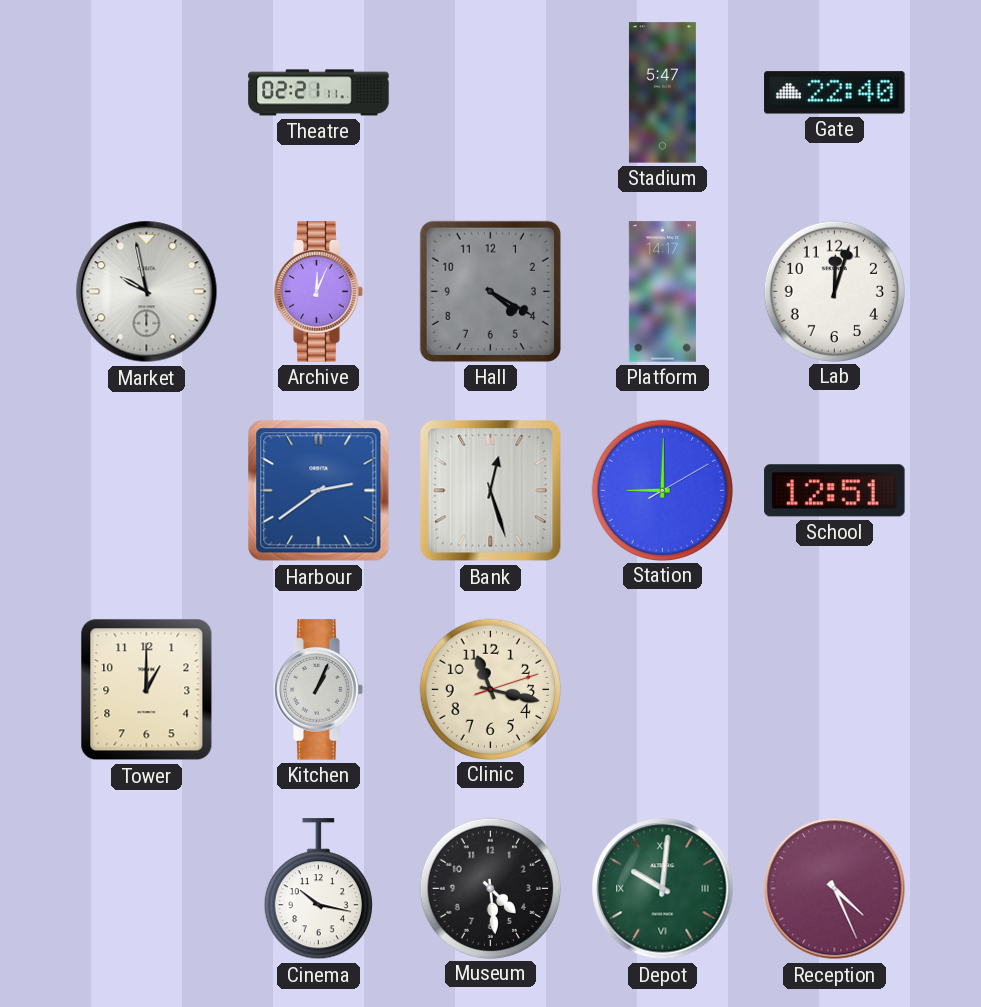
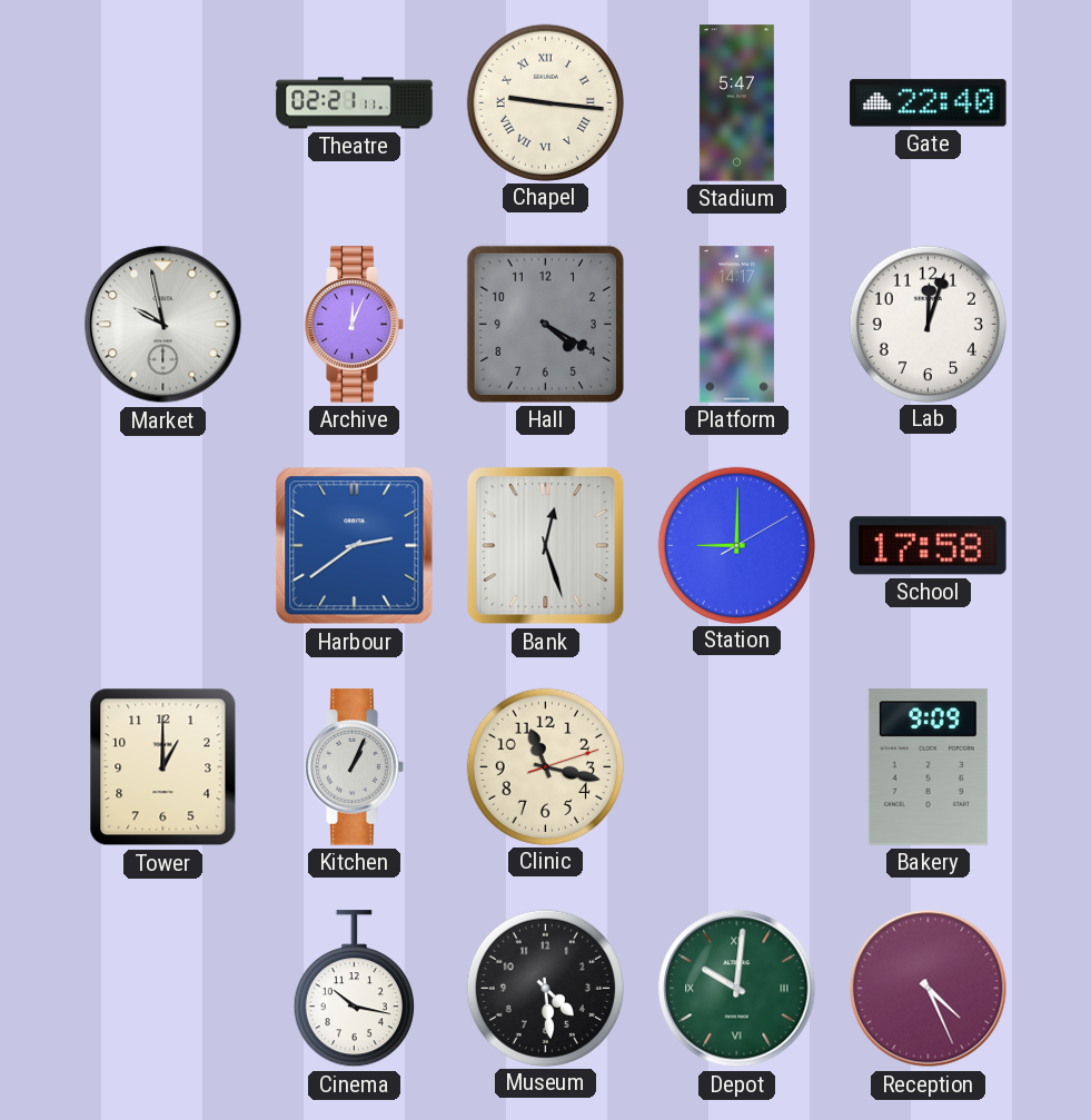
Chapel: none -> 9:16
School: 12:51 -> 17:58
Bakery: none -> 9:09
